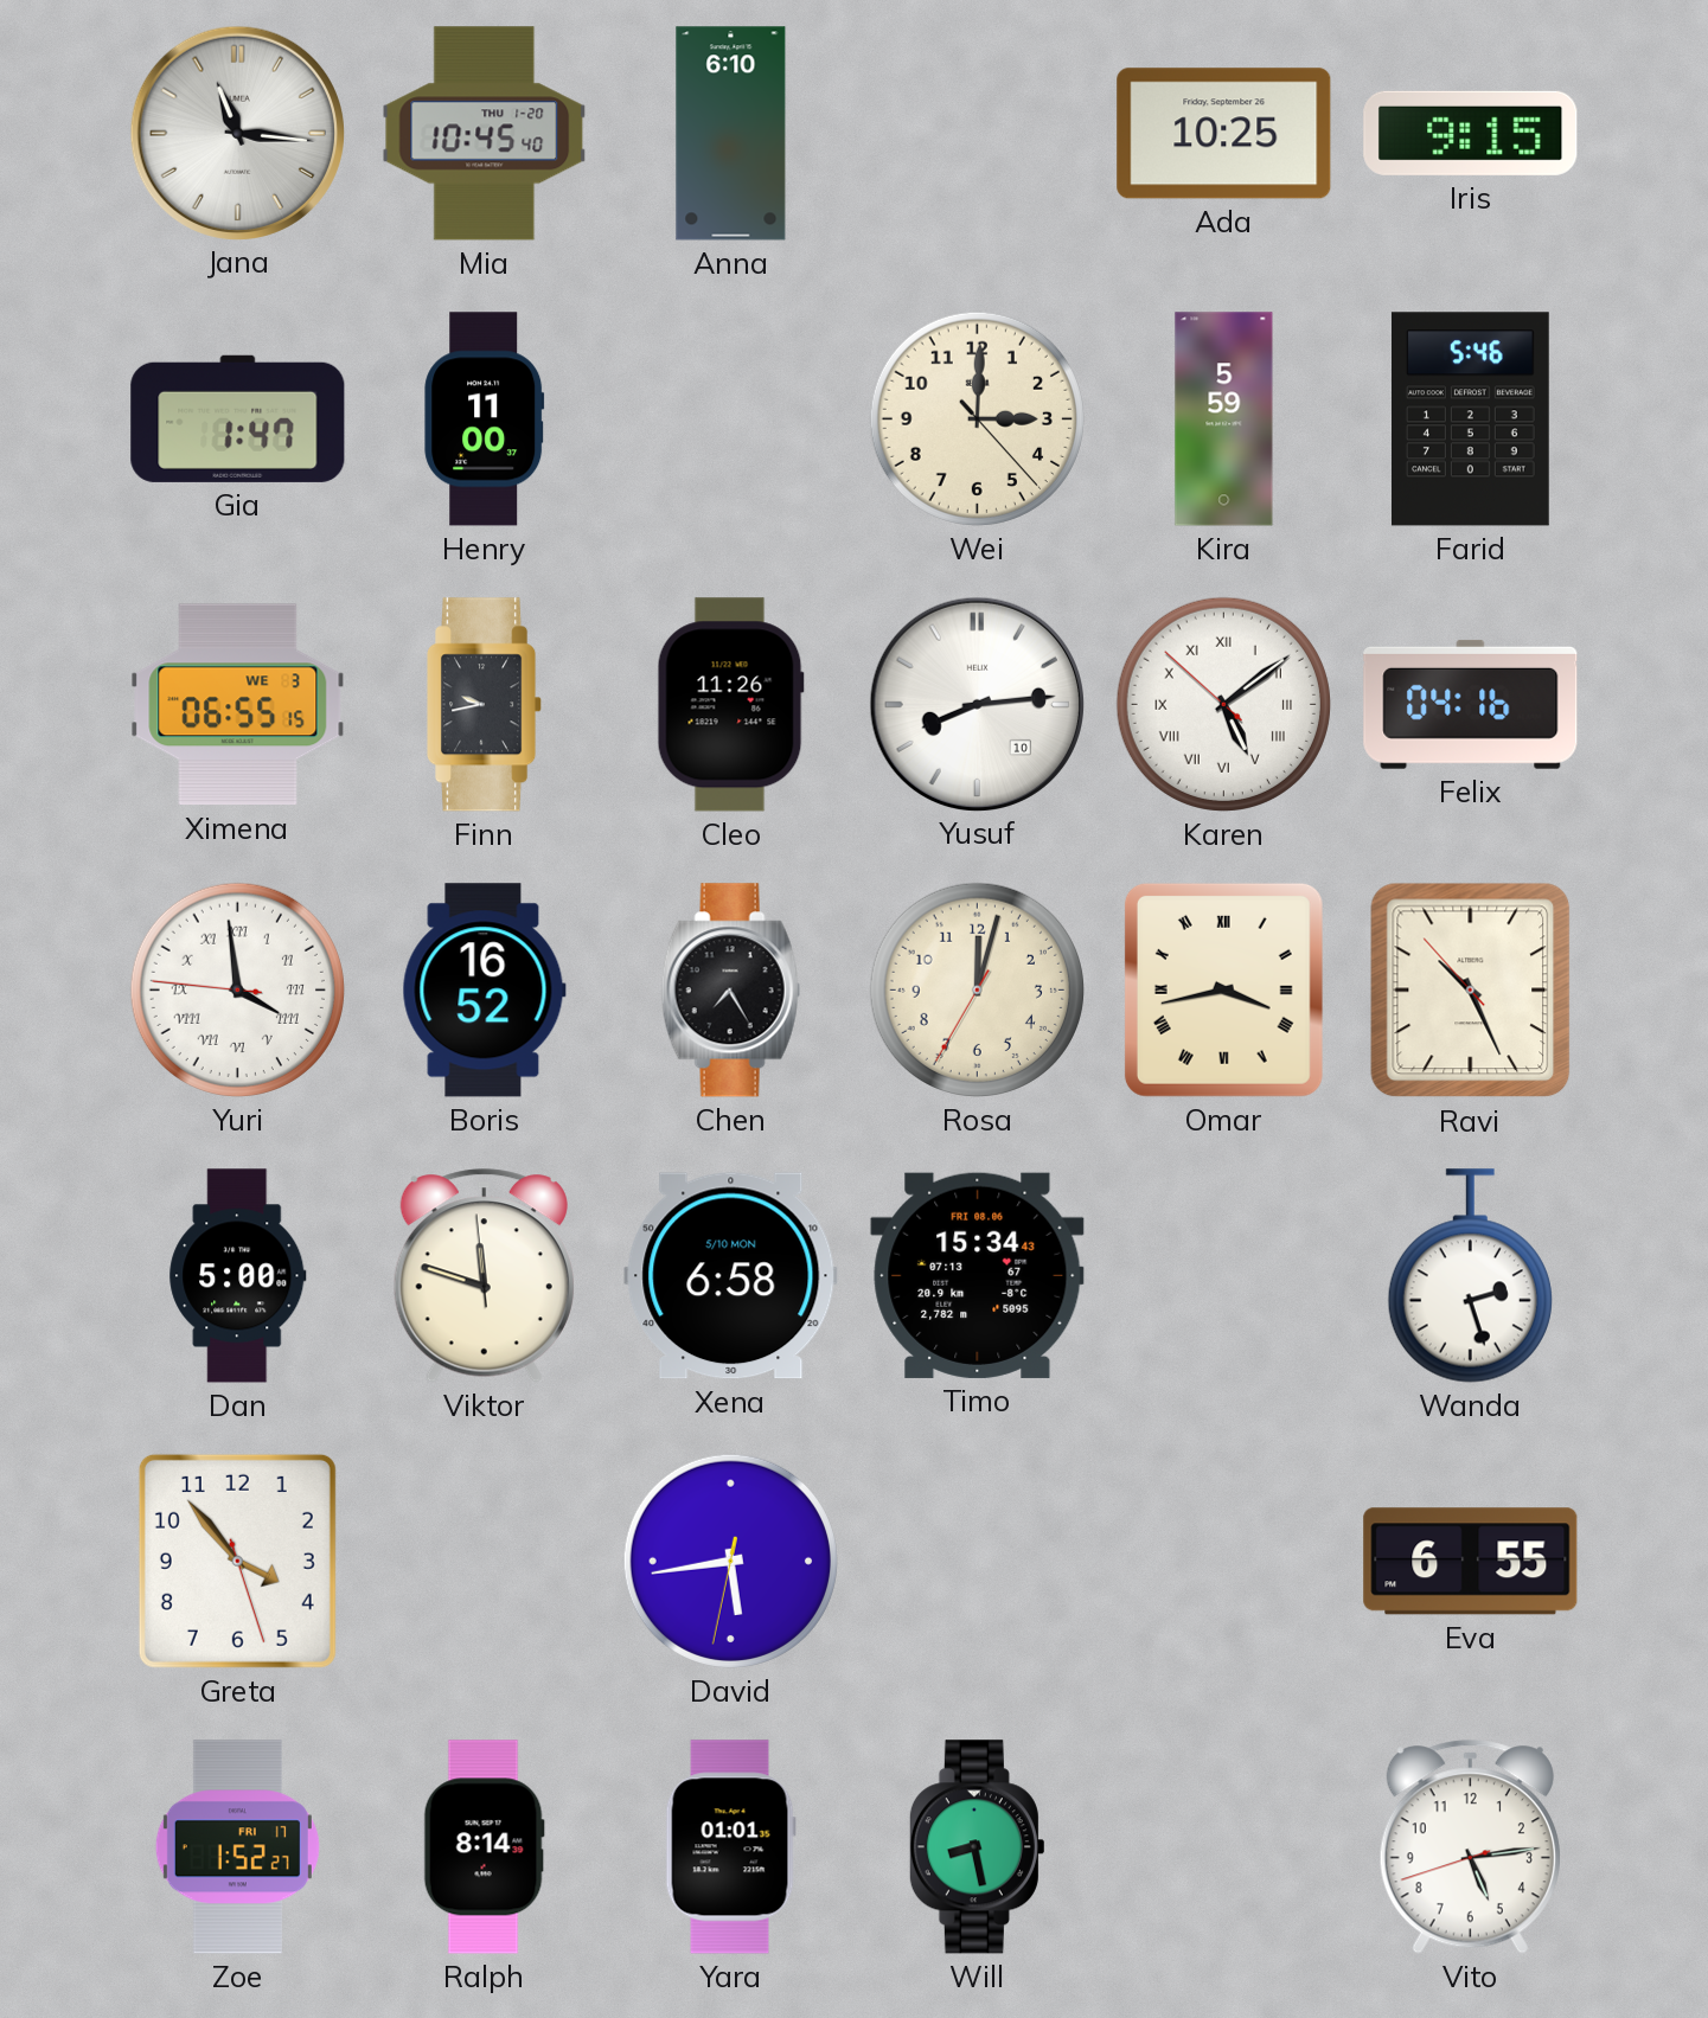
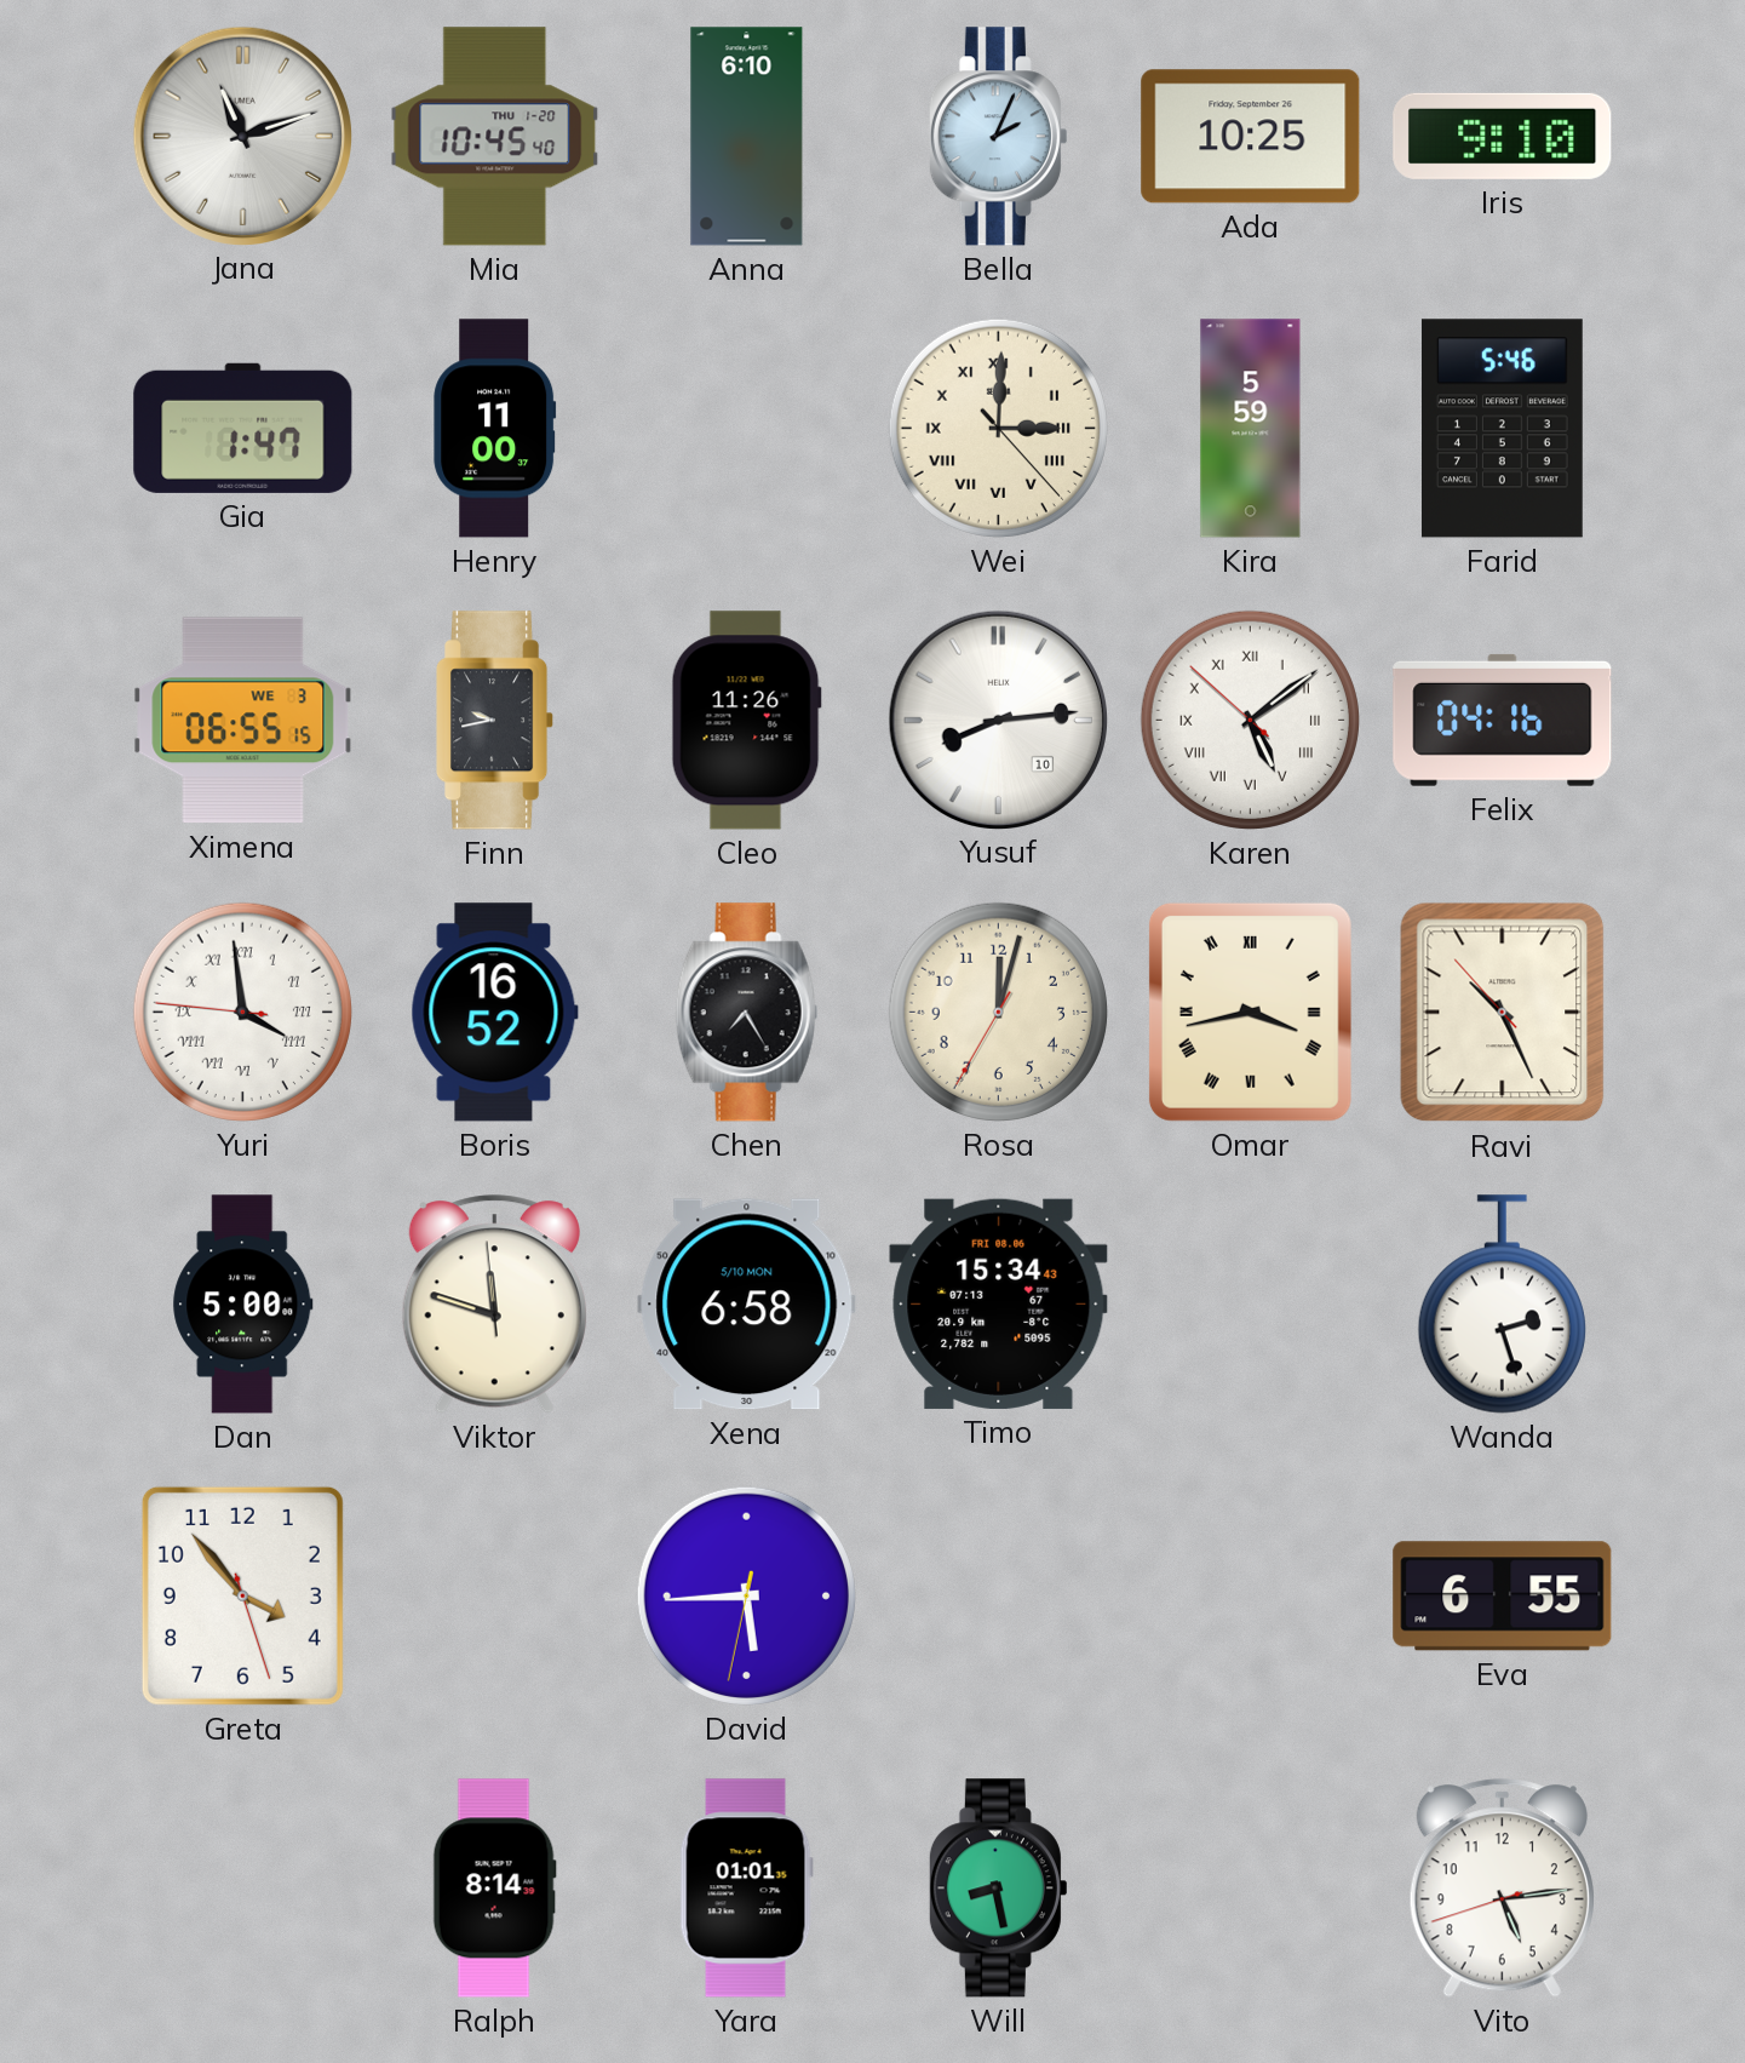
Jana: 11:16 -> 11:12
Bella: none -> 2:04
Iris: 9:15 -> 9:10
Wei numerals: Arabic -> Roman
David: 5:43 -> 5:44
Zoe: 1:52 -> none
